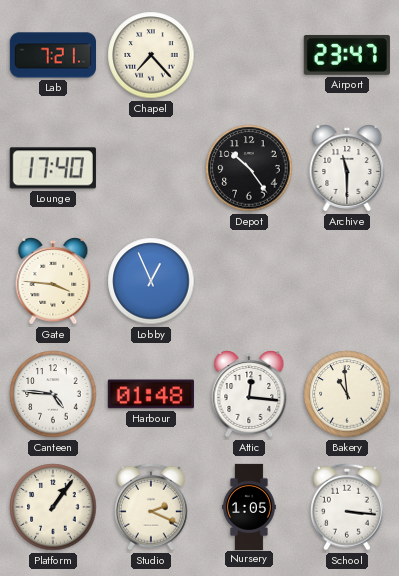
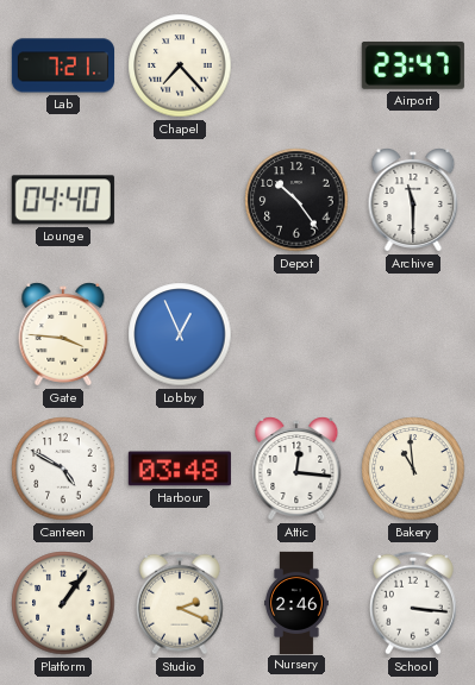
Lounge: 17:40 -> 04:40
Canteen: 4:46 -> 4:50
Harbour: 01:48 -> 03:48
Nursery: 1:05 -> 2:46
